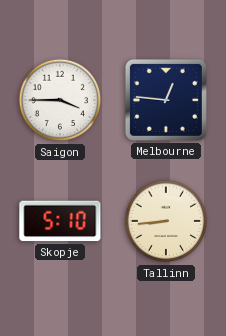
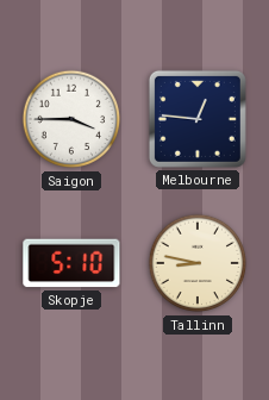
Tallinn: 8:44 -> 8:47
